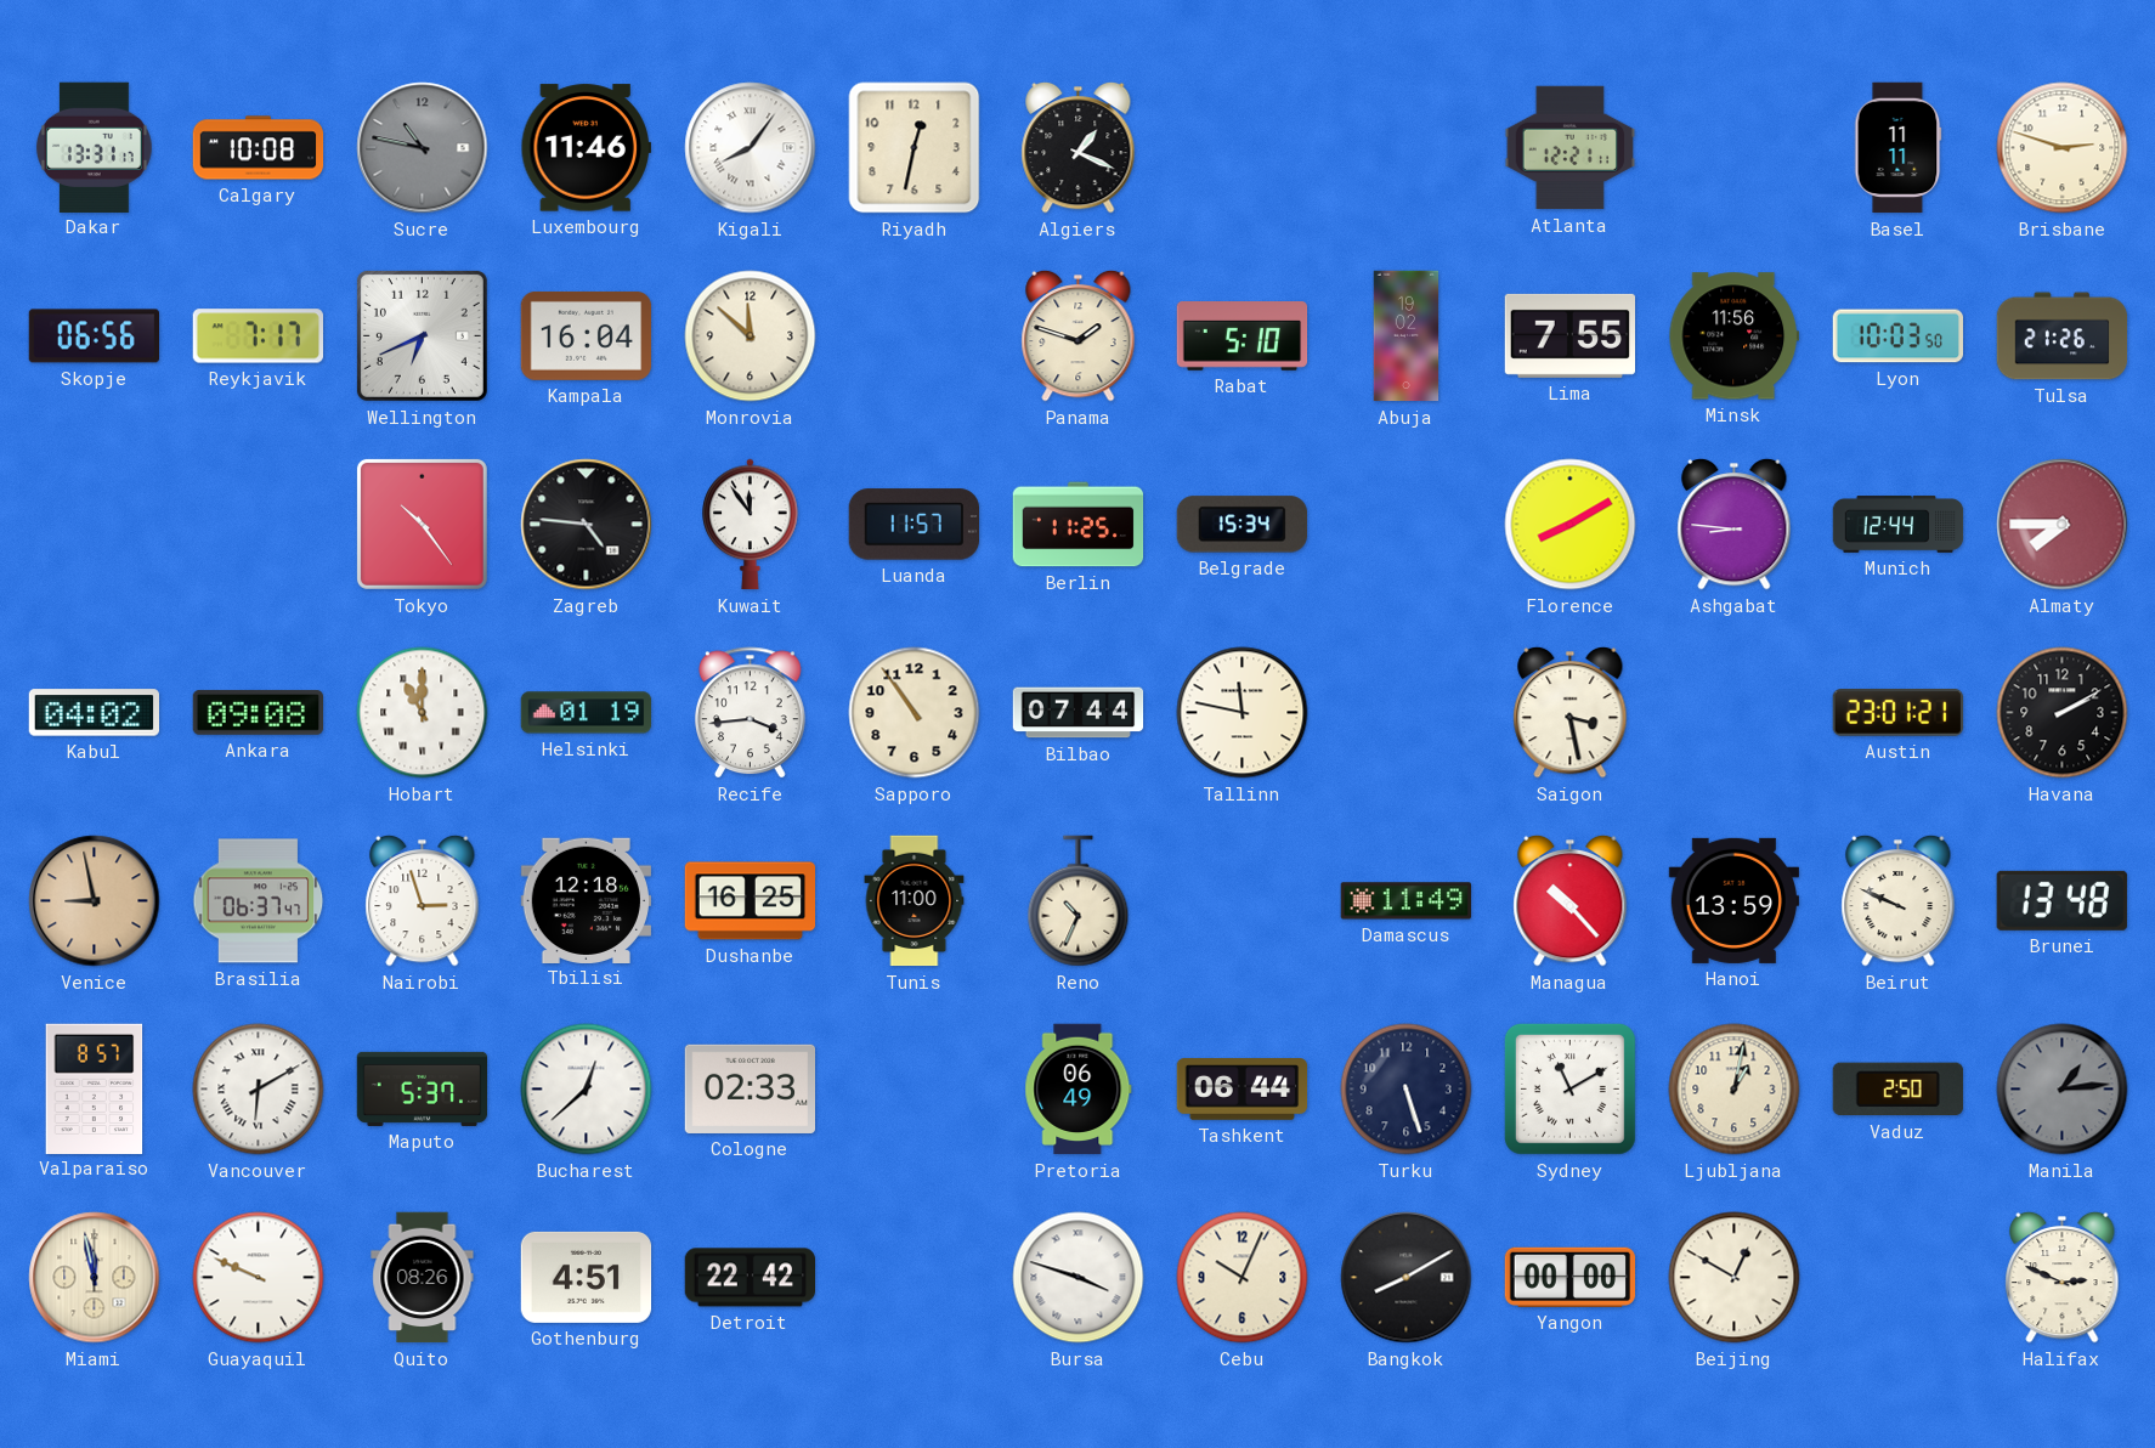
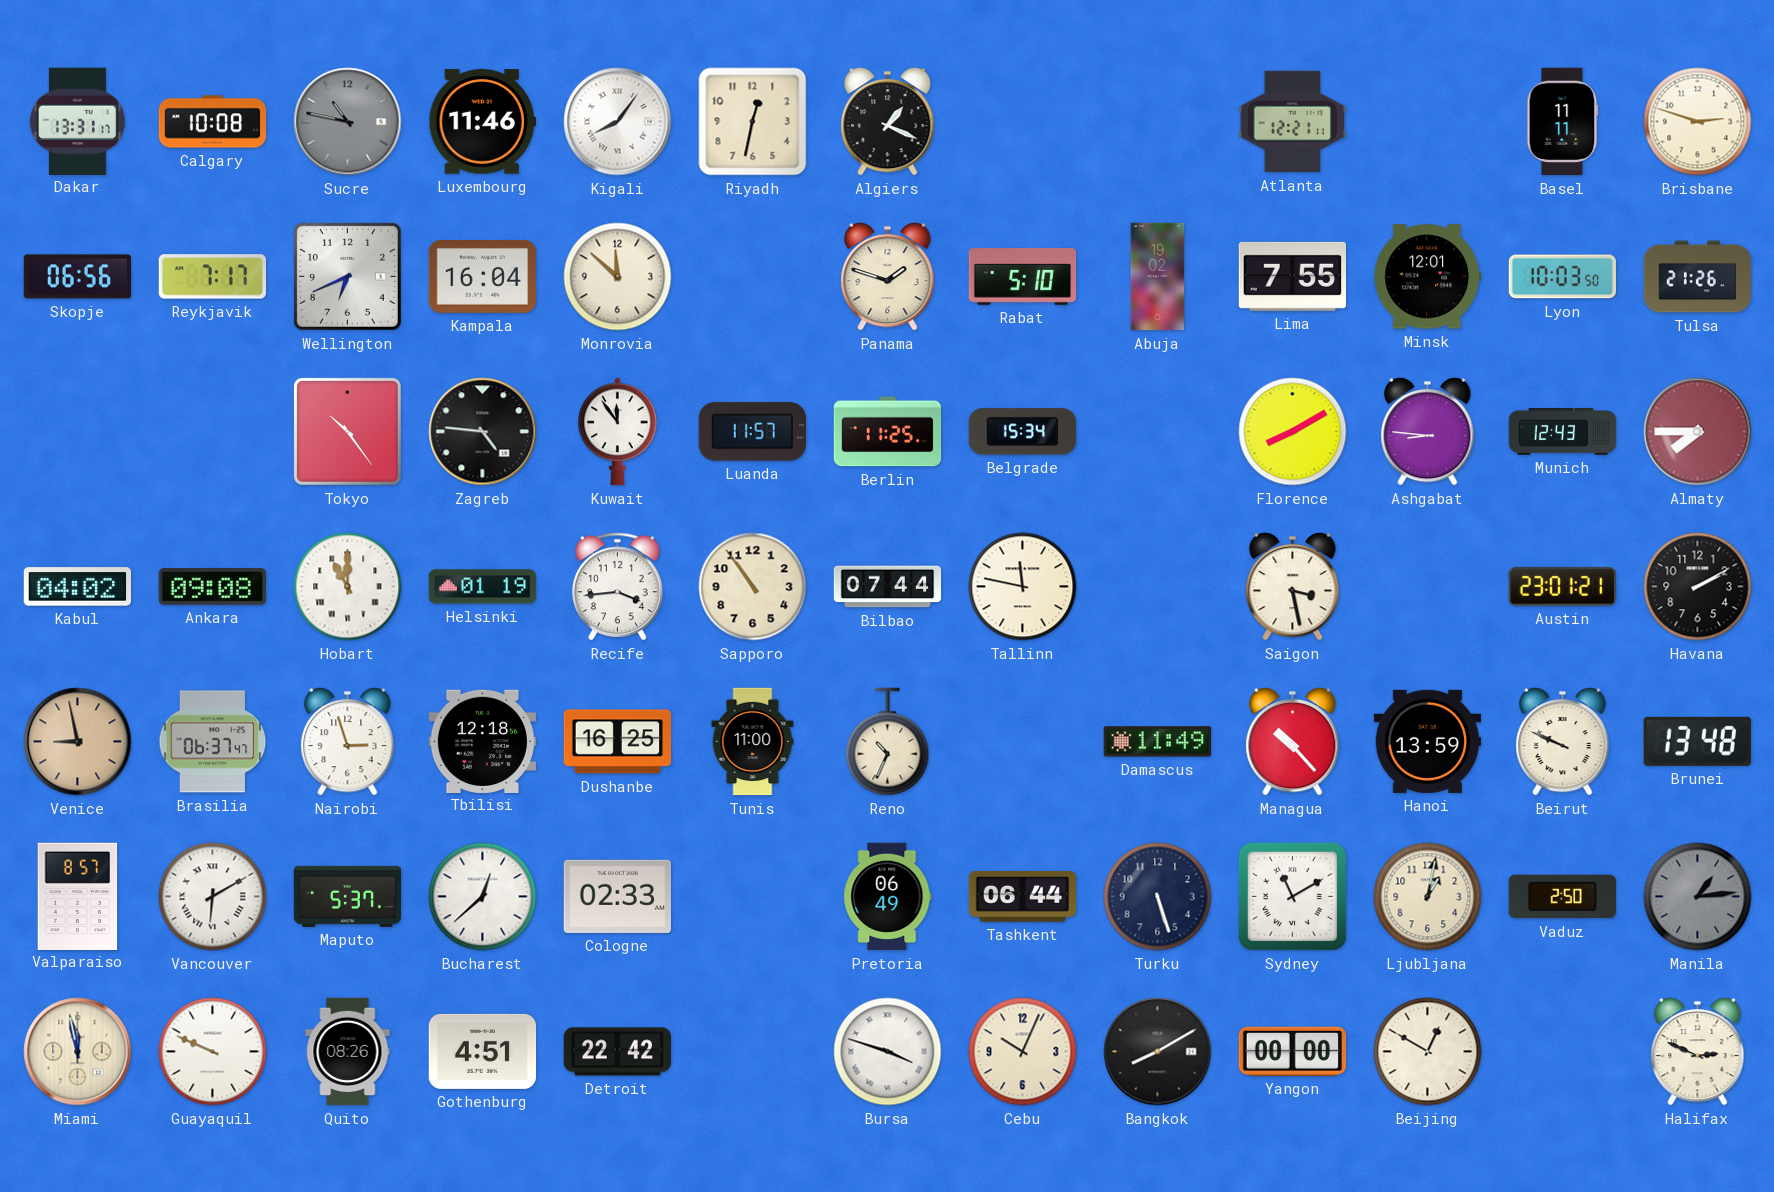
Minsk: 11:56 -> 12:01
Munich: 12:44 -> 12:43
